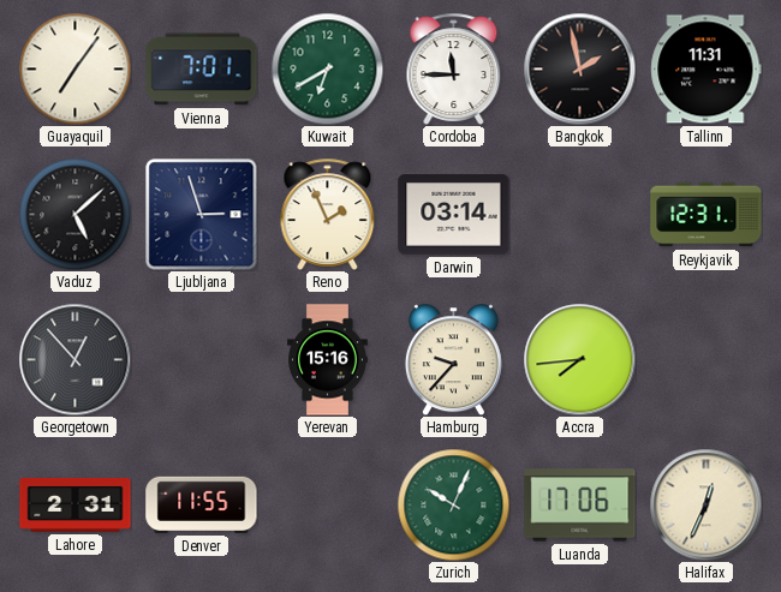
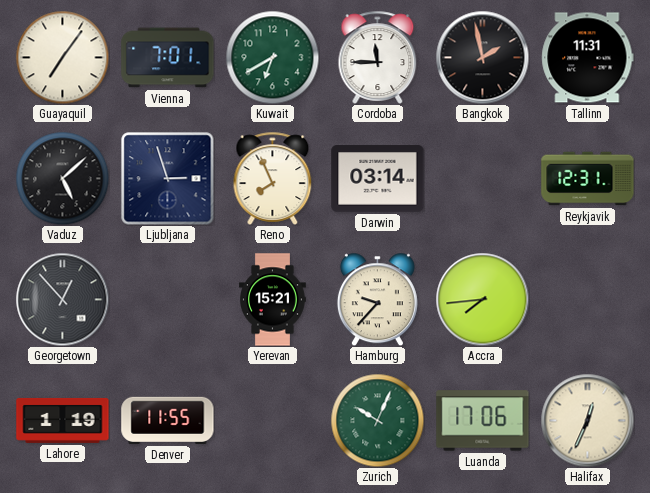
Reno: 1:56 -> 7:56
Yerevan: 15:16 -> 15:21
Lahore: 2:31 -> 1:19
